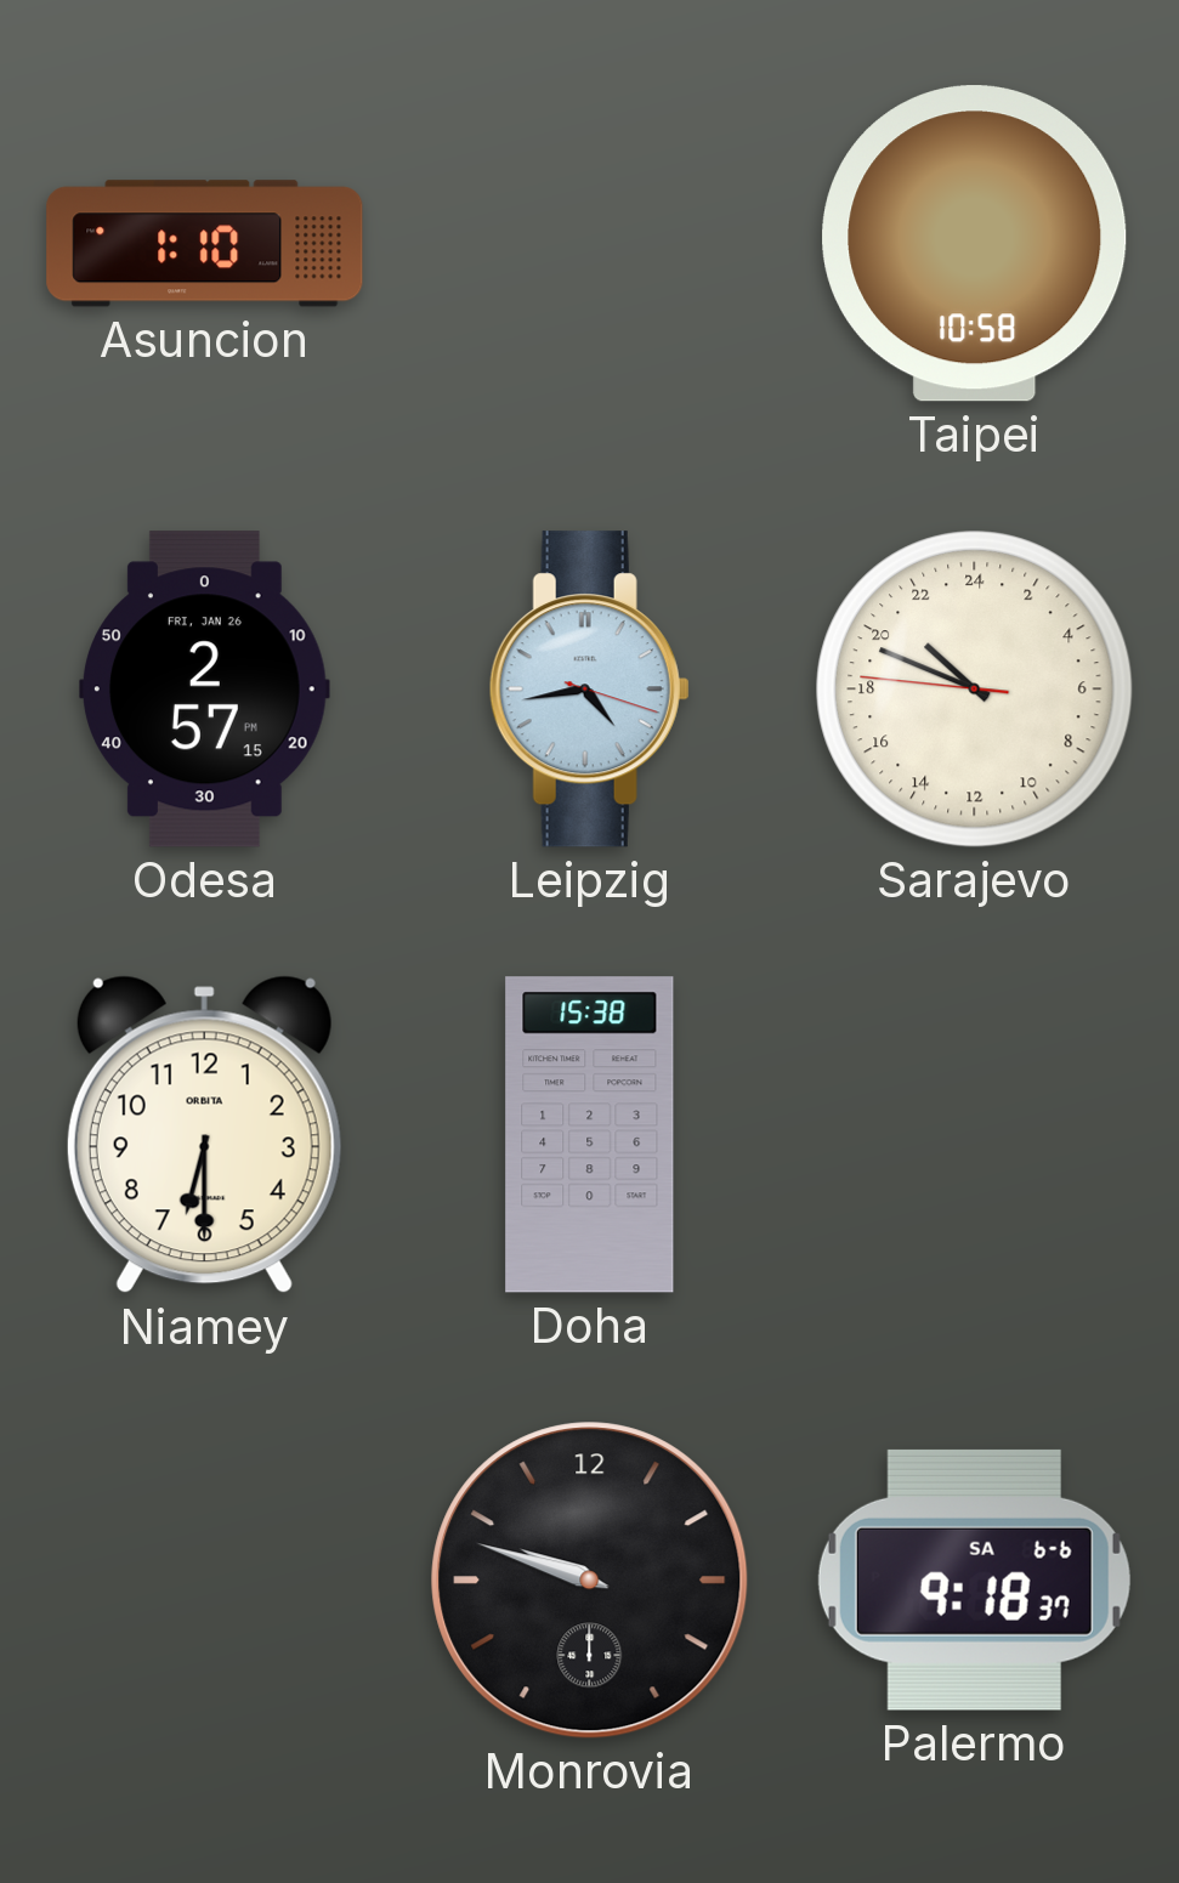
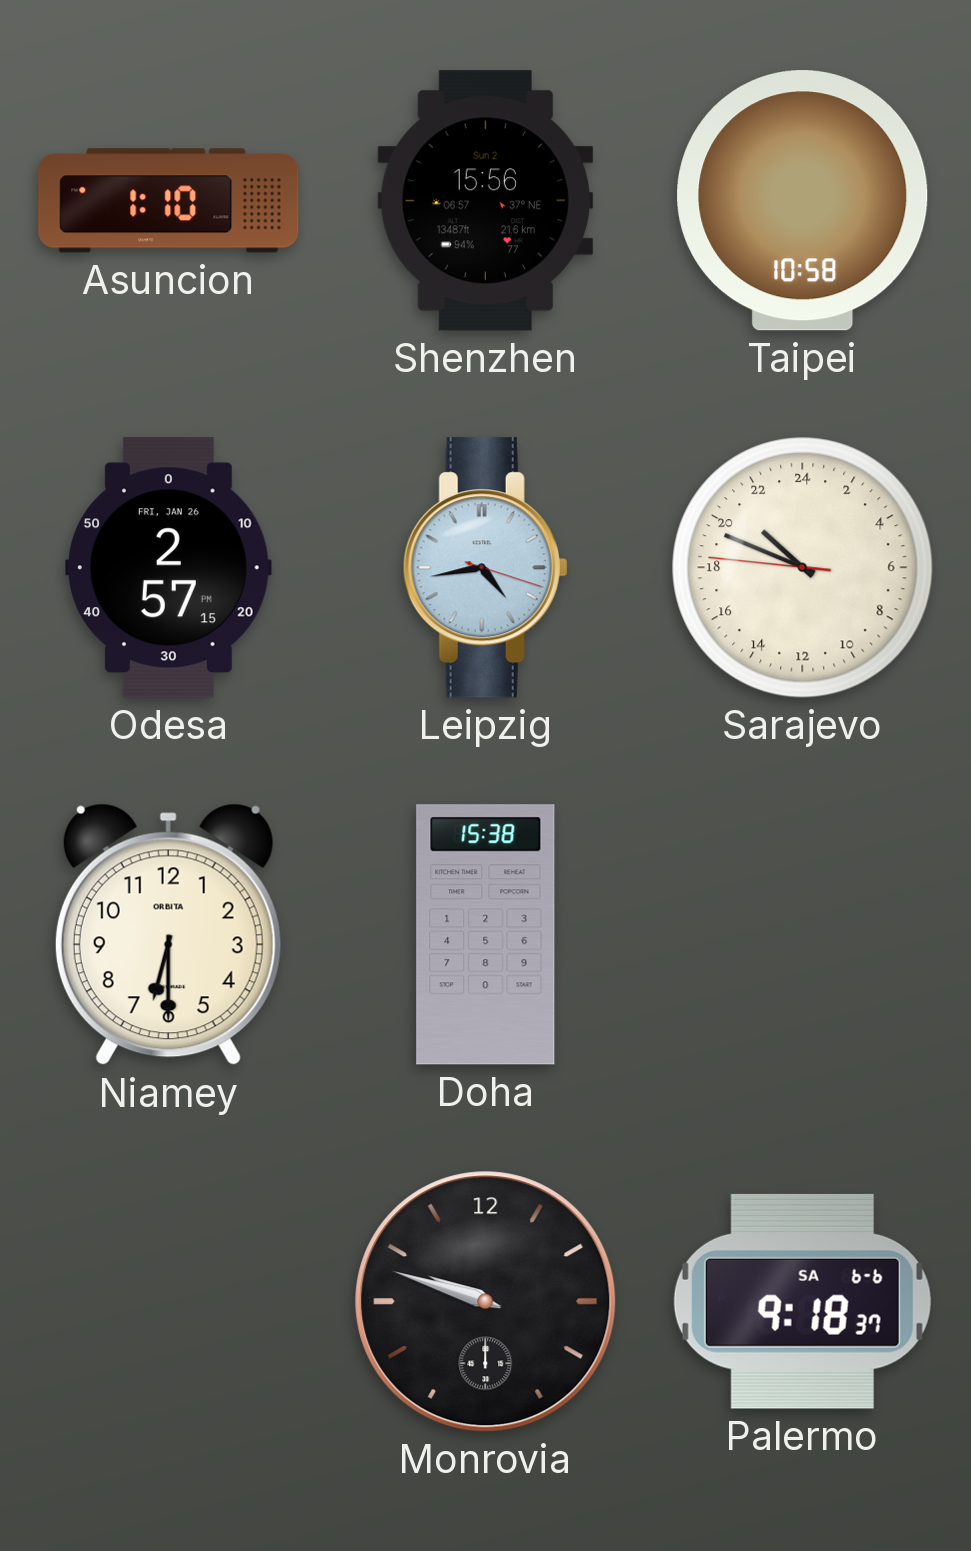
Shenzhen: none -> 15:56
